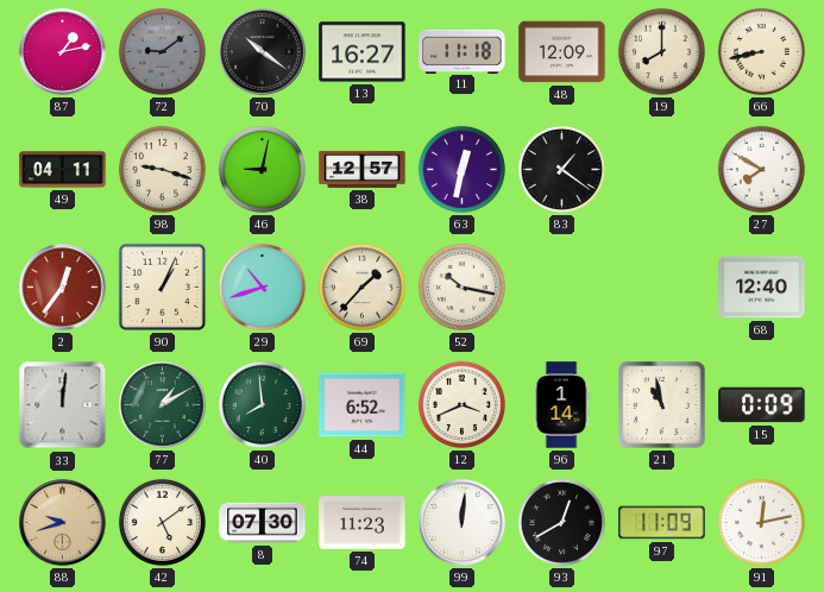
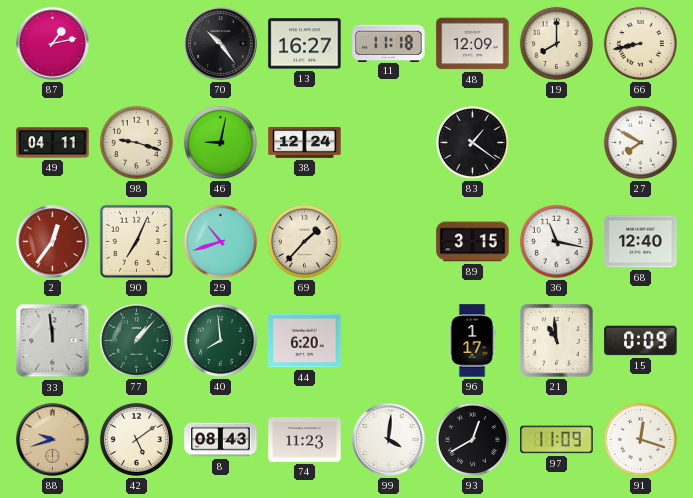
72: 9:09 -> none
70: 10:21 -> 10:24
38: 12:57 -> 12:24
63: 12:32 -> none
90: 1:04 -> 7:04
52: 10:17 -> none
89: none -> 3:15
36: none -> 11:17
33: 12:01 -> 11:59
77: 1:10 -> 1:07
44: 6:52 -> 6:20
12: 3:41 -> none
96: 1:14 -> 1:17
21: 10:58 -> 10:59
8: 07:30 -> 08:43
99: 12:01 -> 4:01
91: 12:13 -> 12:18
